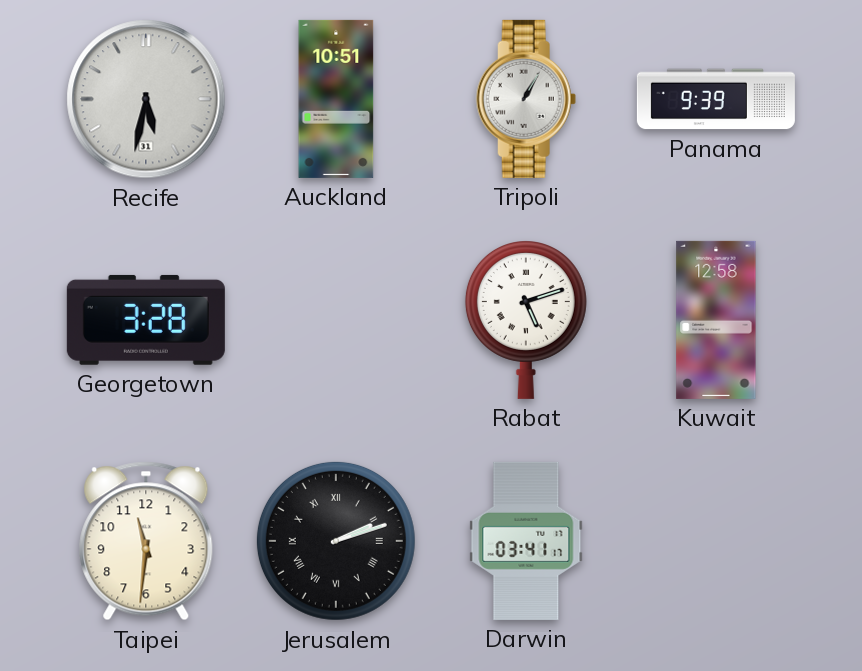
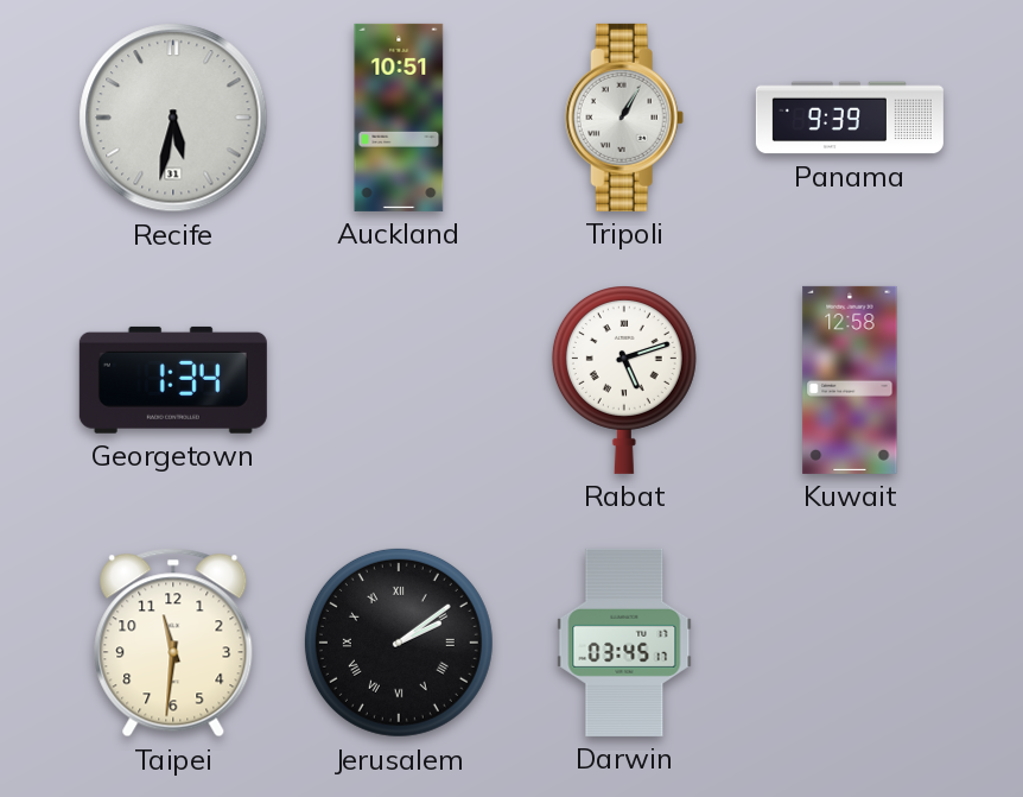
Georgetown: 3:28 -> 1:34
Jerusalem: 2:12 -> 2:09
Darwin: 03:41 -> 03:45
